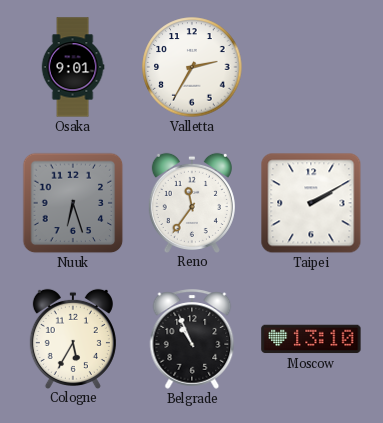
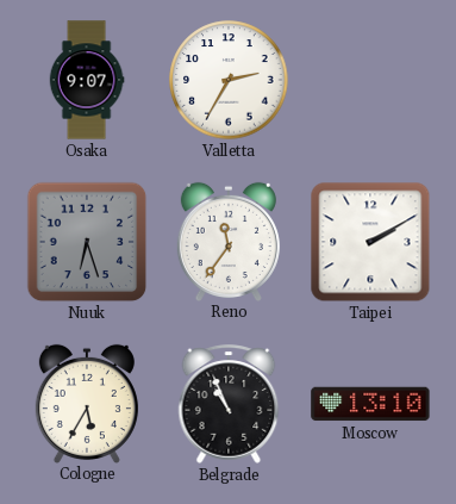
Osaka: 9:01 -> 9:07
